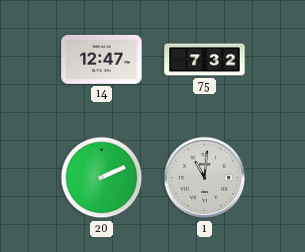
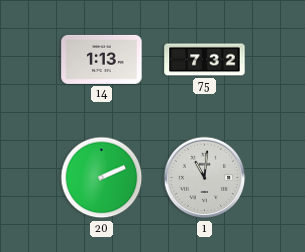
14: 12:47 -> 1:13
